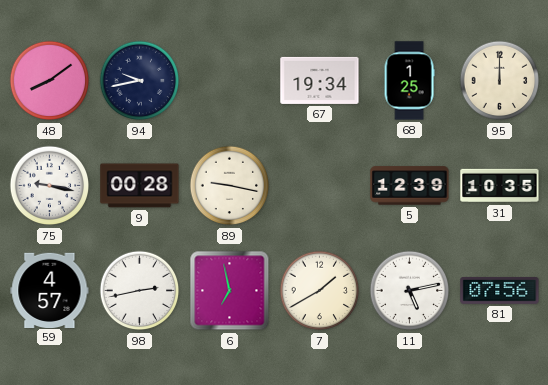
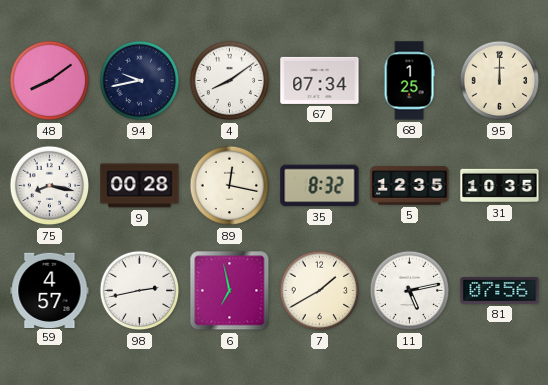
4: none -> 8:09
67: 19:34 -> 07:34
75: 9:17 -> 8:17
89: 9:17 -> 12:17
35: none -> 8:32
5: 12:39 -> 12:35
